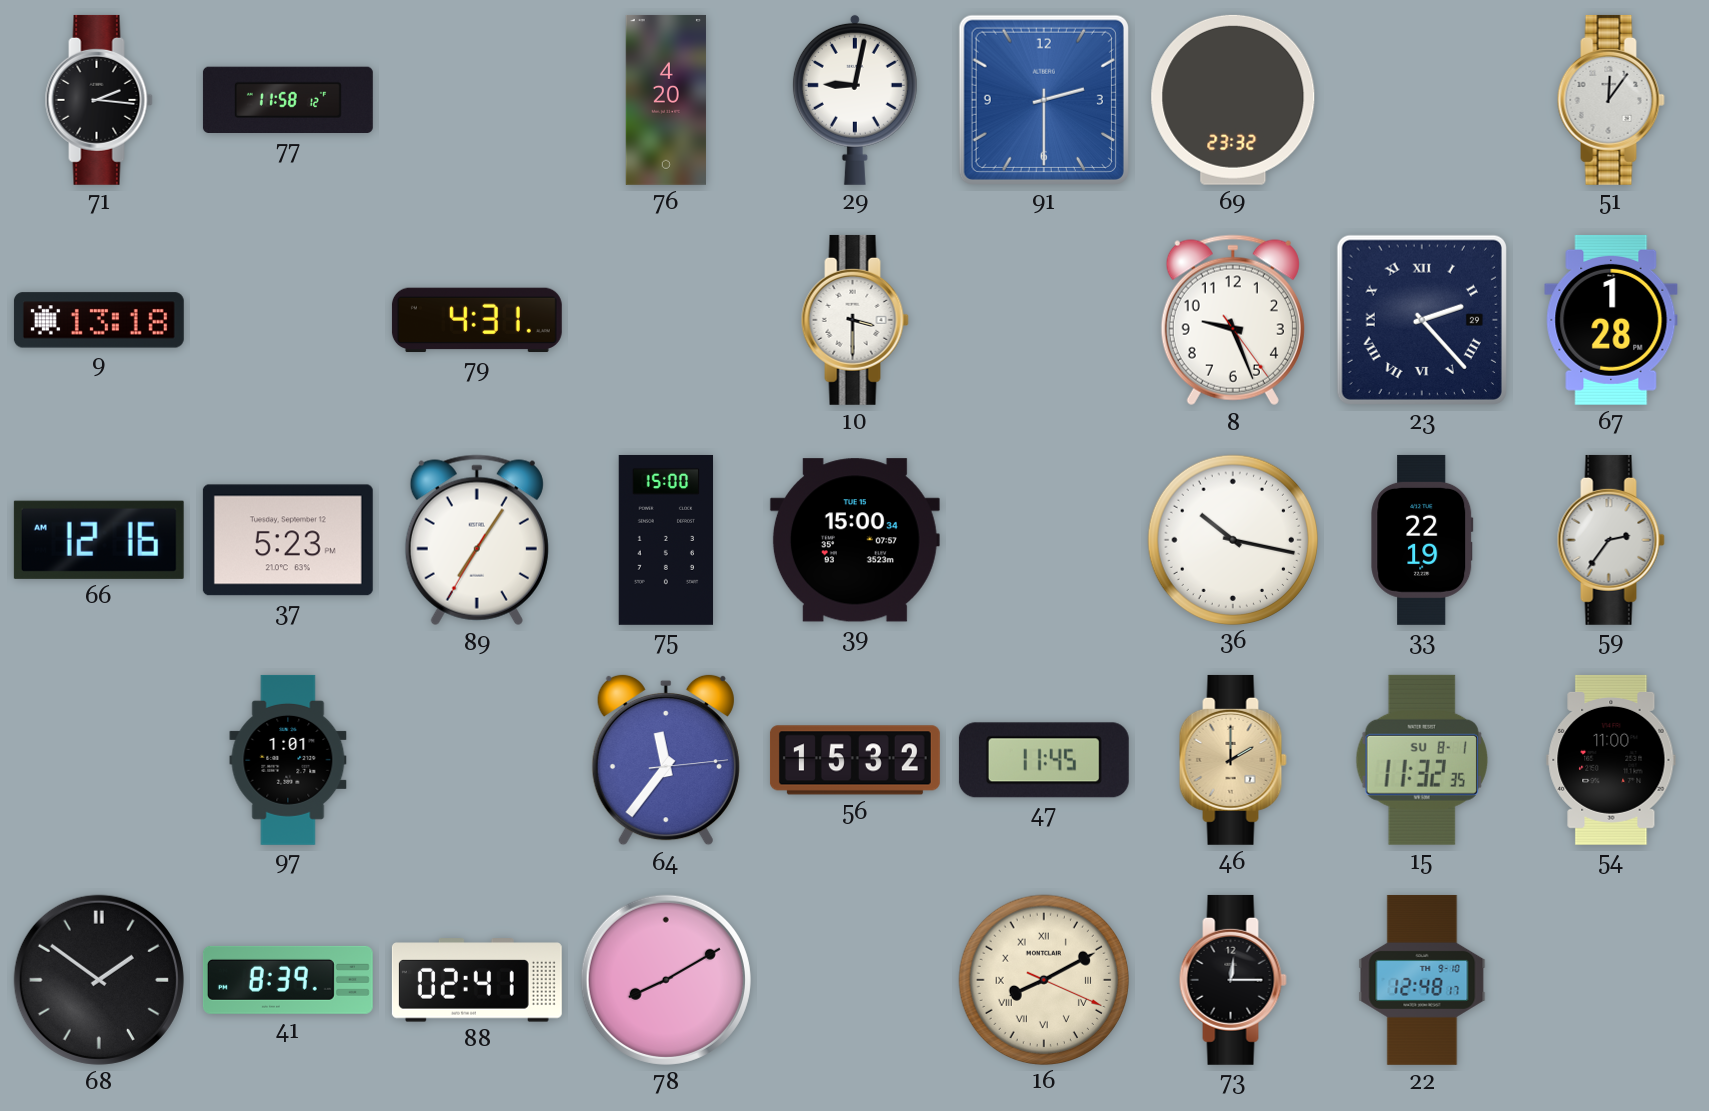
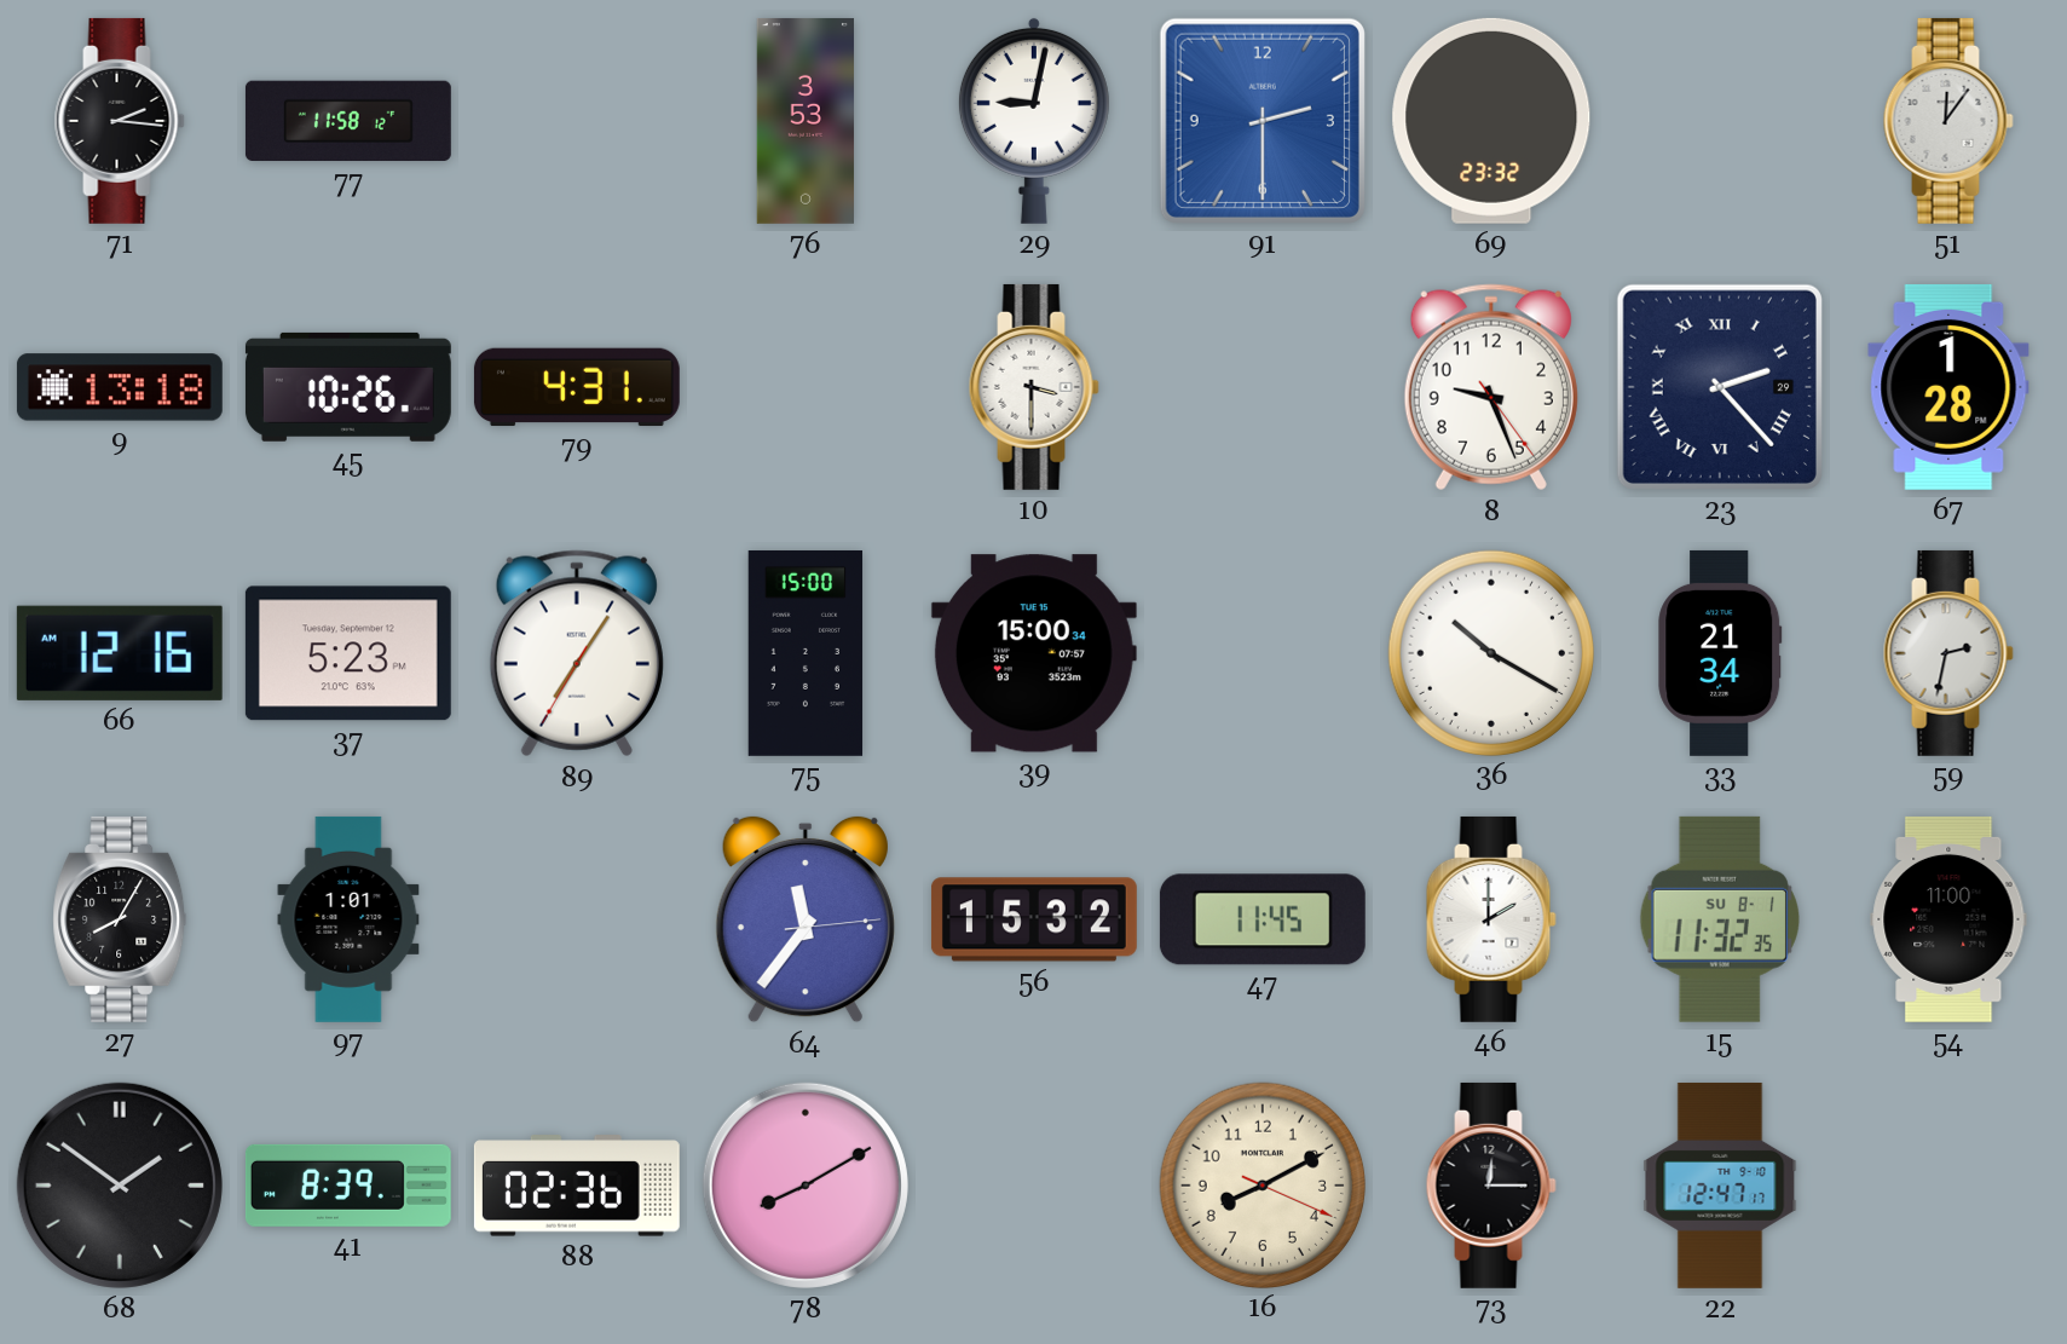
76: 4:20 -> 3:53
45: none -> 10:26
36: 10:17 -> 10:20
33: 22:19 -> 21:34
59: 2:36 -> 2:32
27: none -> 8:05
46 dial: champagne -> white
88: 02:41 -> 02:36
16 numerals: Roman -> Arabic
22: 12:48 -> 12:47
